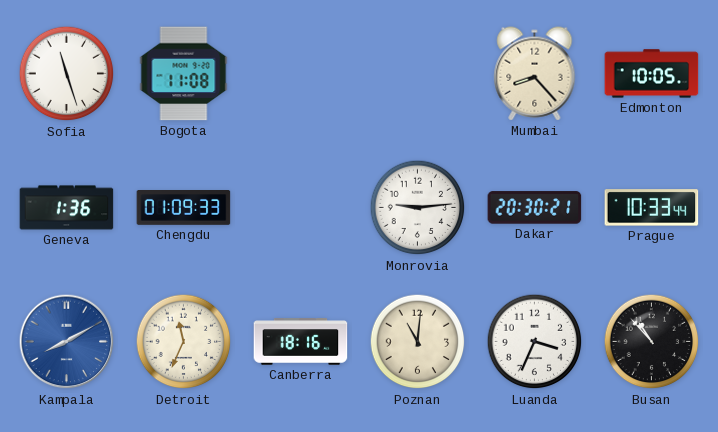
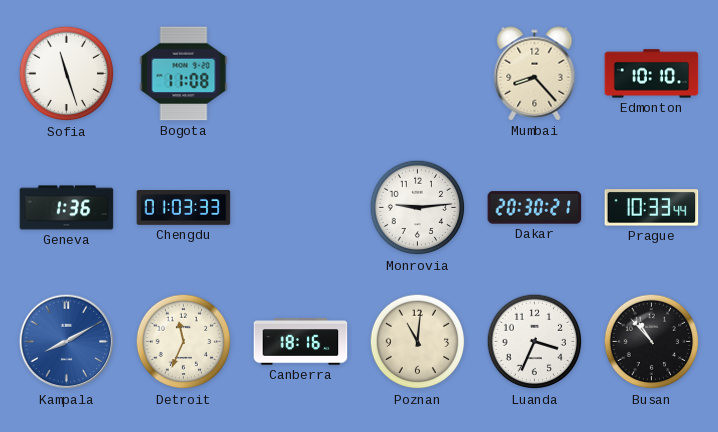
Edmonton: 10:05 -> 10:10
Chengdu: 01:09 -> 01:03
